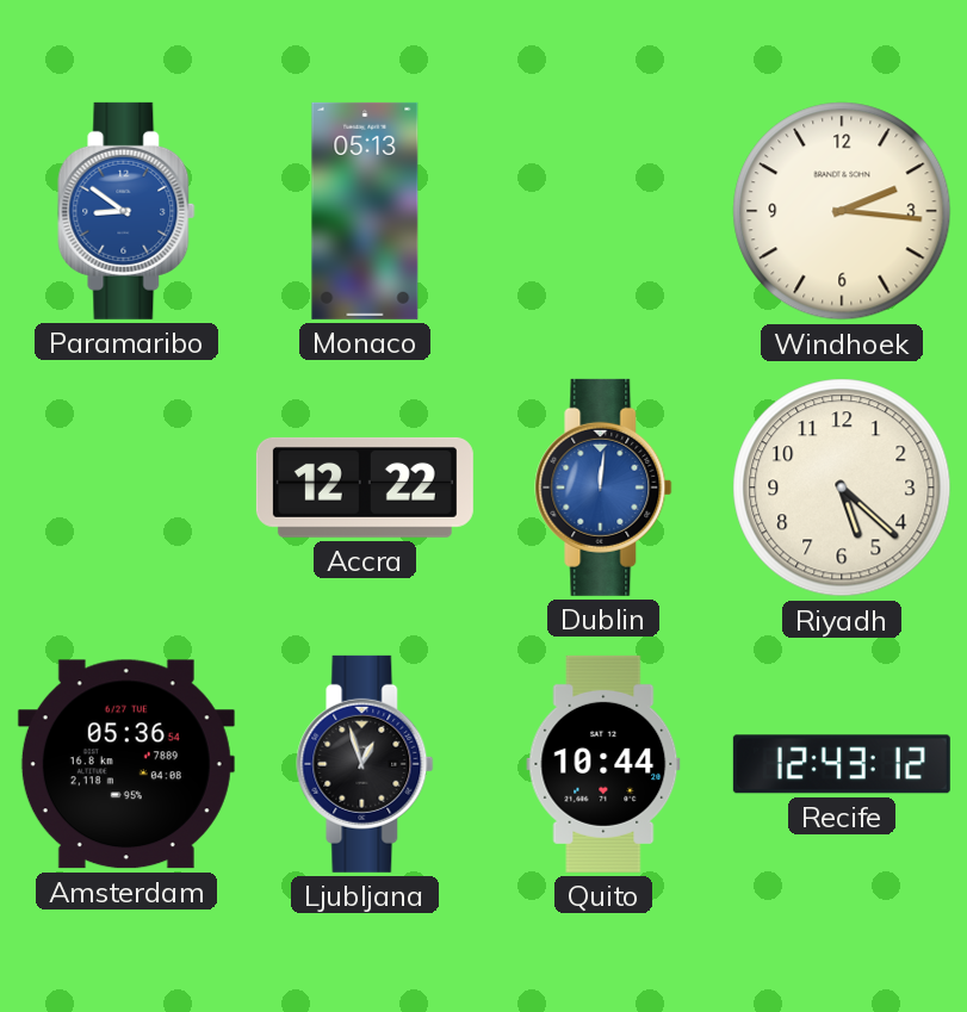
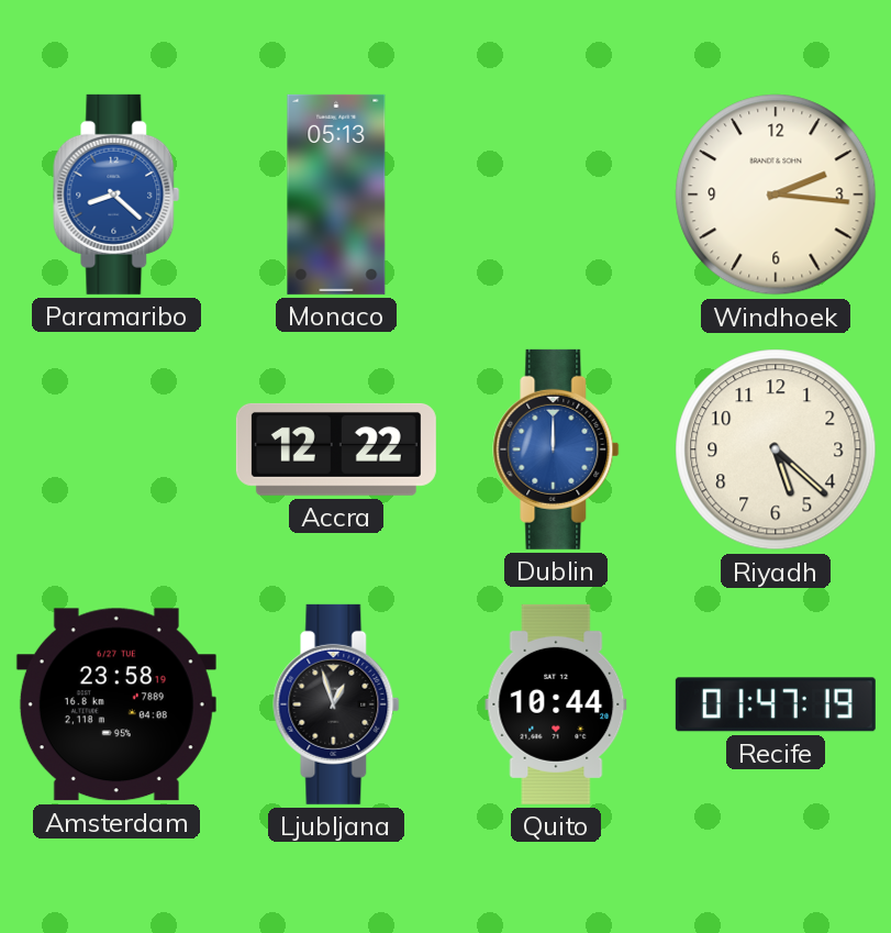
Paramaribo: 8:51 -> 8:22
Dublin: 12:01 -> 12:00
Amsterdam: 05:36 -> 23:58
Recife: 12:43 -> 01:47
